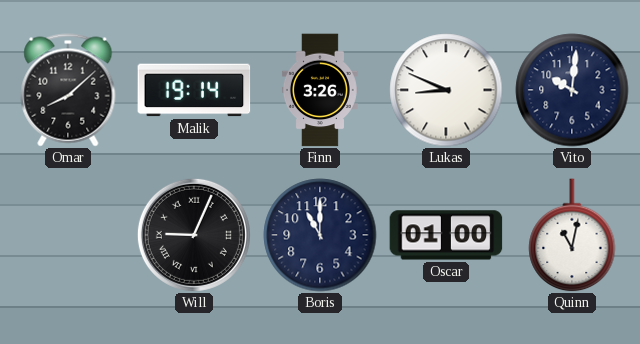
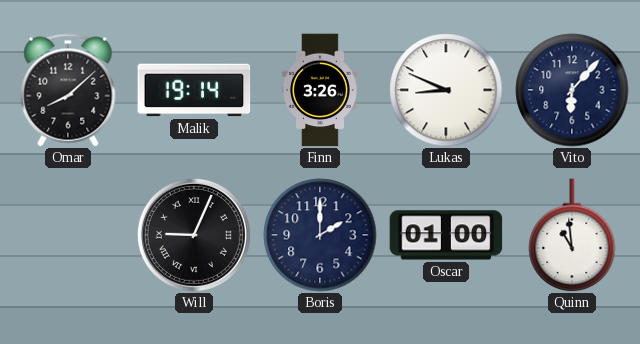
Vito: 10:01 -> 6:07
Boris: 11:00 -> 2:00
Quinn: 11:02 -> 10:59
